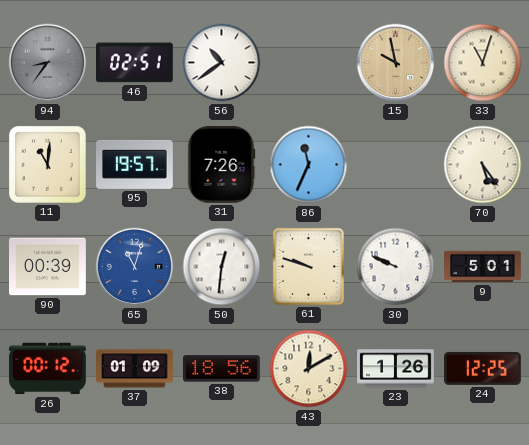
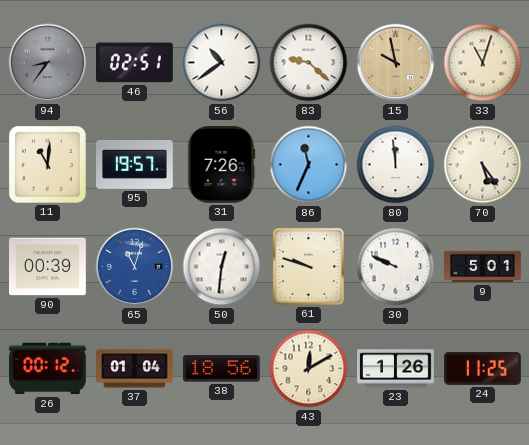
83: none -> 9:22
80: none -> 11:59
37: 01:09 -> 01:04
24: 12:25 -> 11:25
